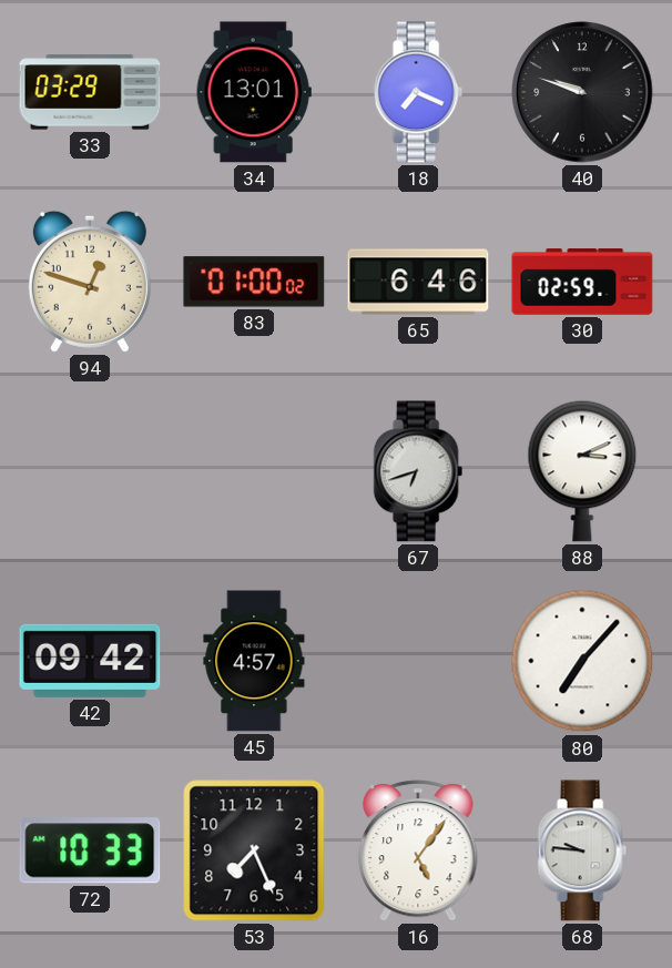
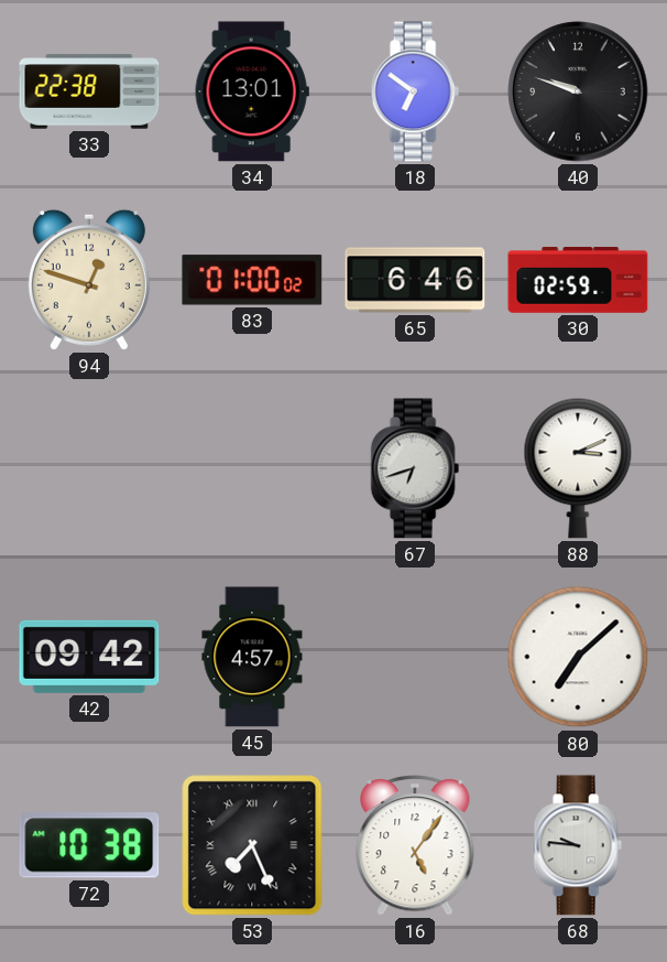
33: 03:29 -> 22:38
18: 7:19 -> 6:51
80: 7:07 -> 7:08
72: 10:33 -> 10:38
53 numerals: Arabic -> Roman
